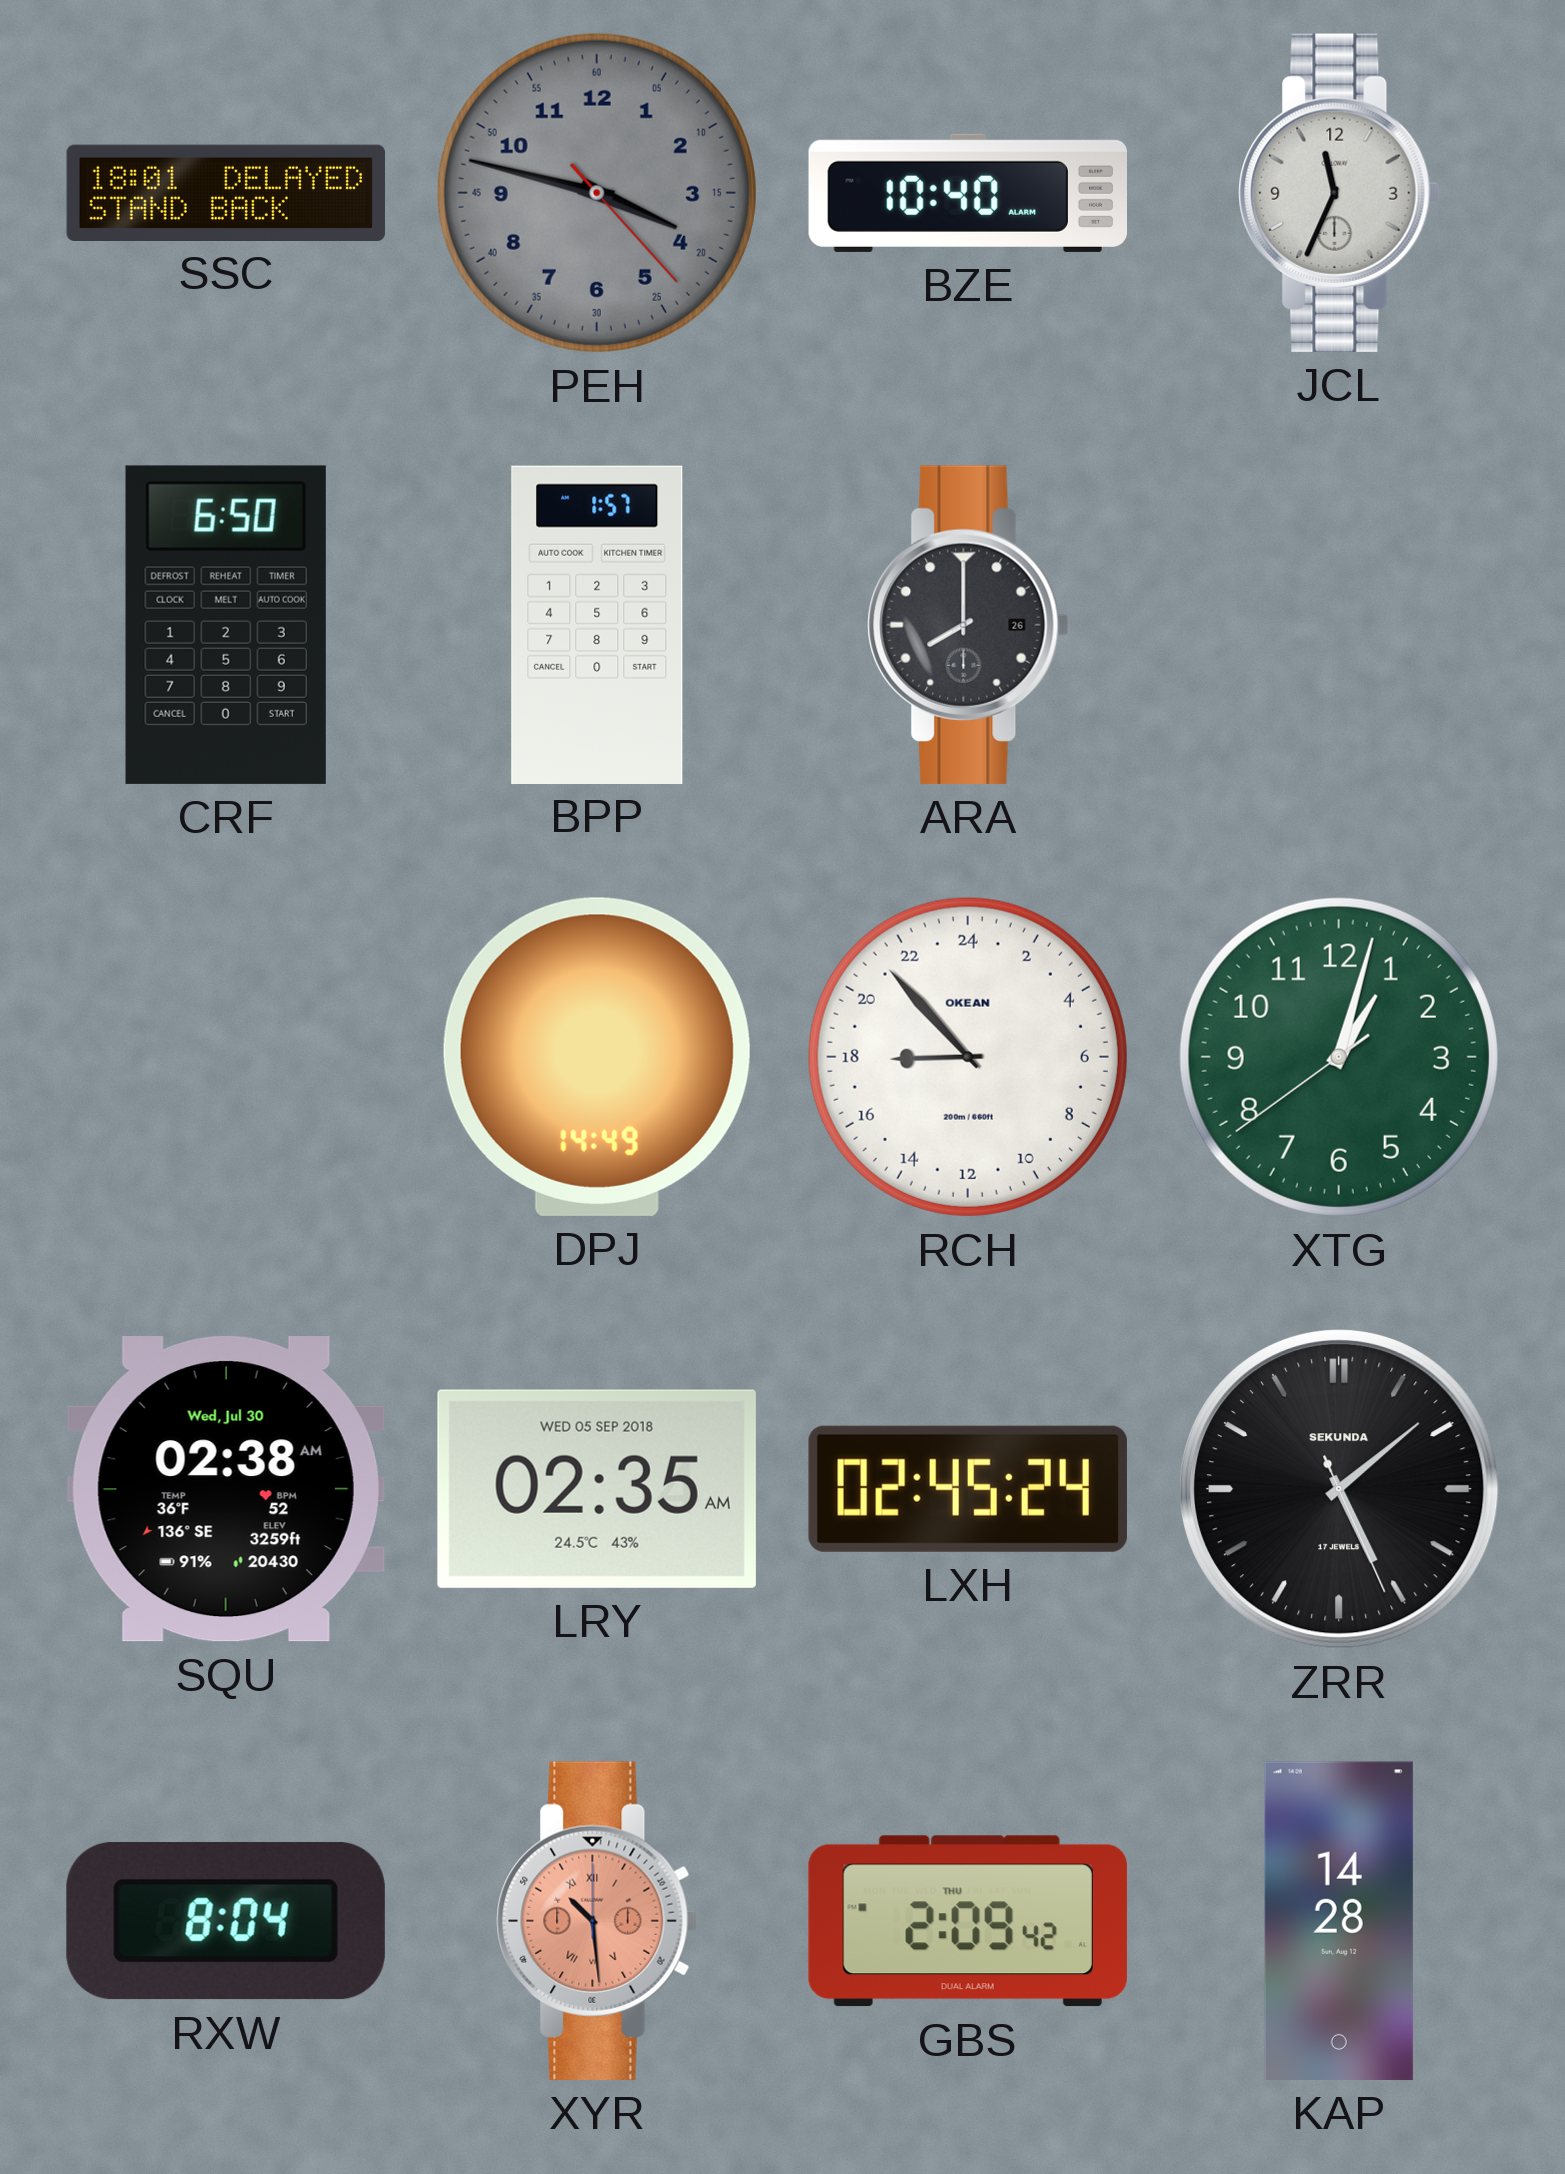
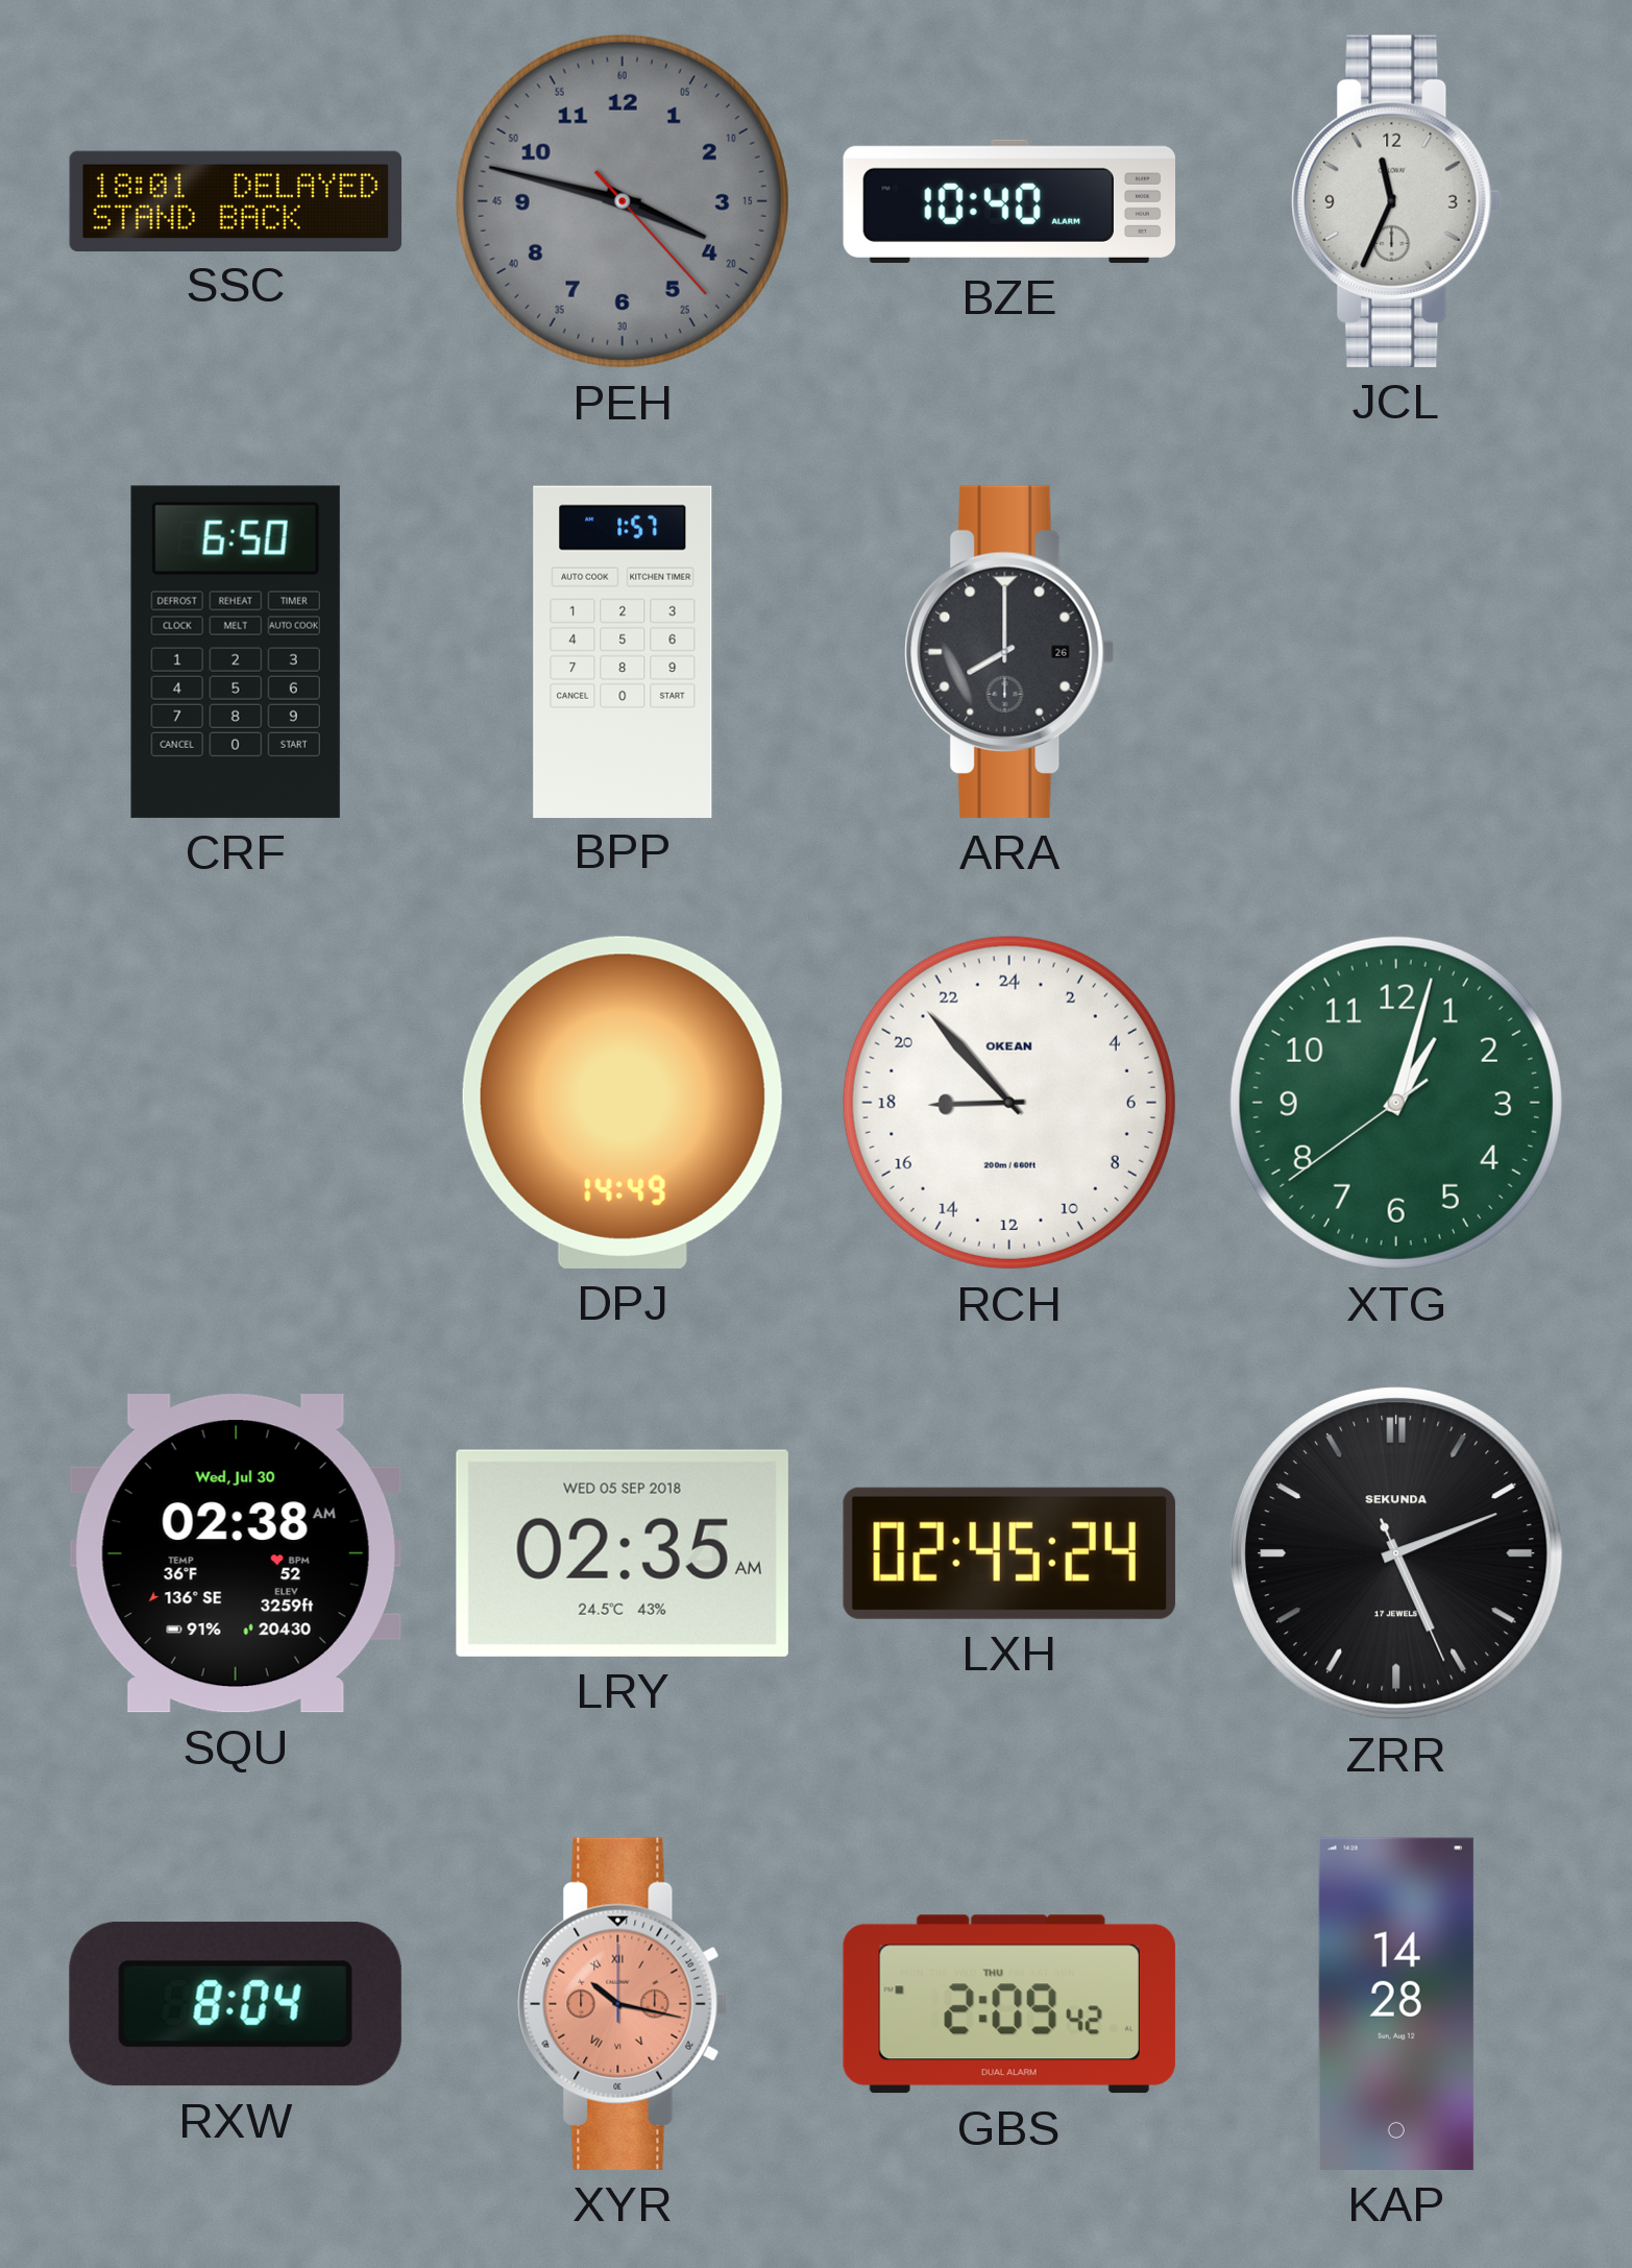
ZRR: 5:08 -> 5:11
XYR: 10:29 -> 10:17
